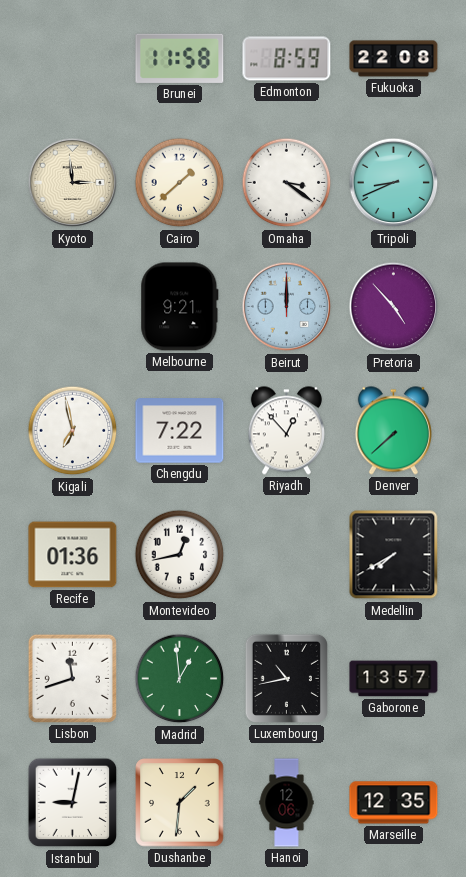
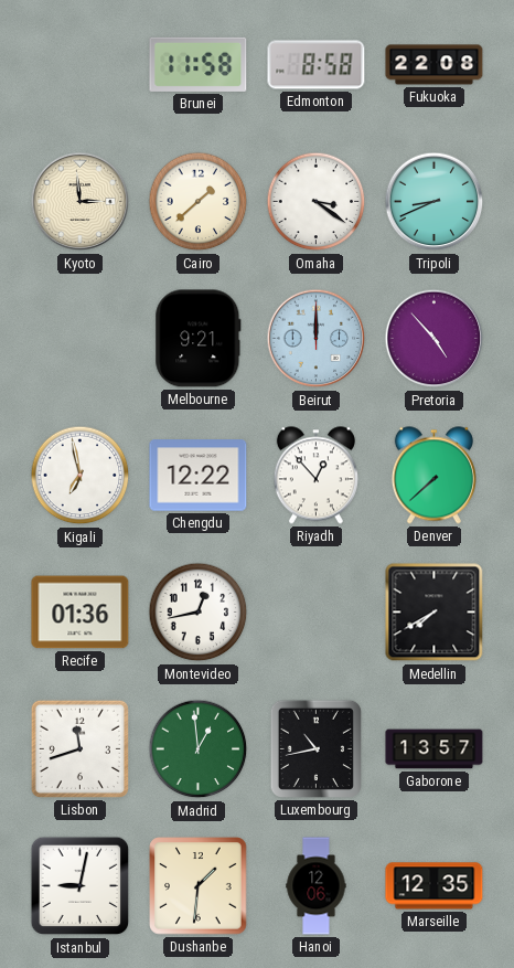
Edmonton: 8:59 -> 8:58
Chengdu: 7:22 -> 12:22
